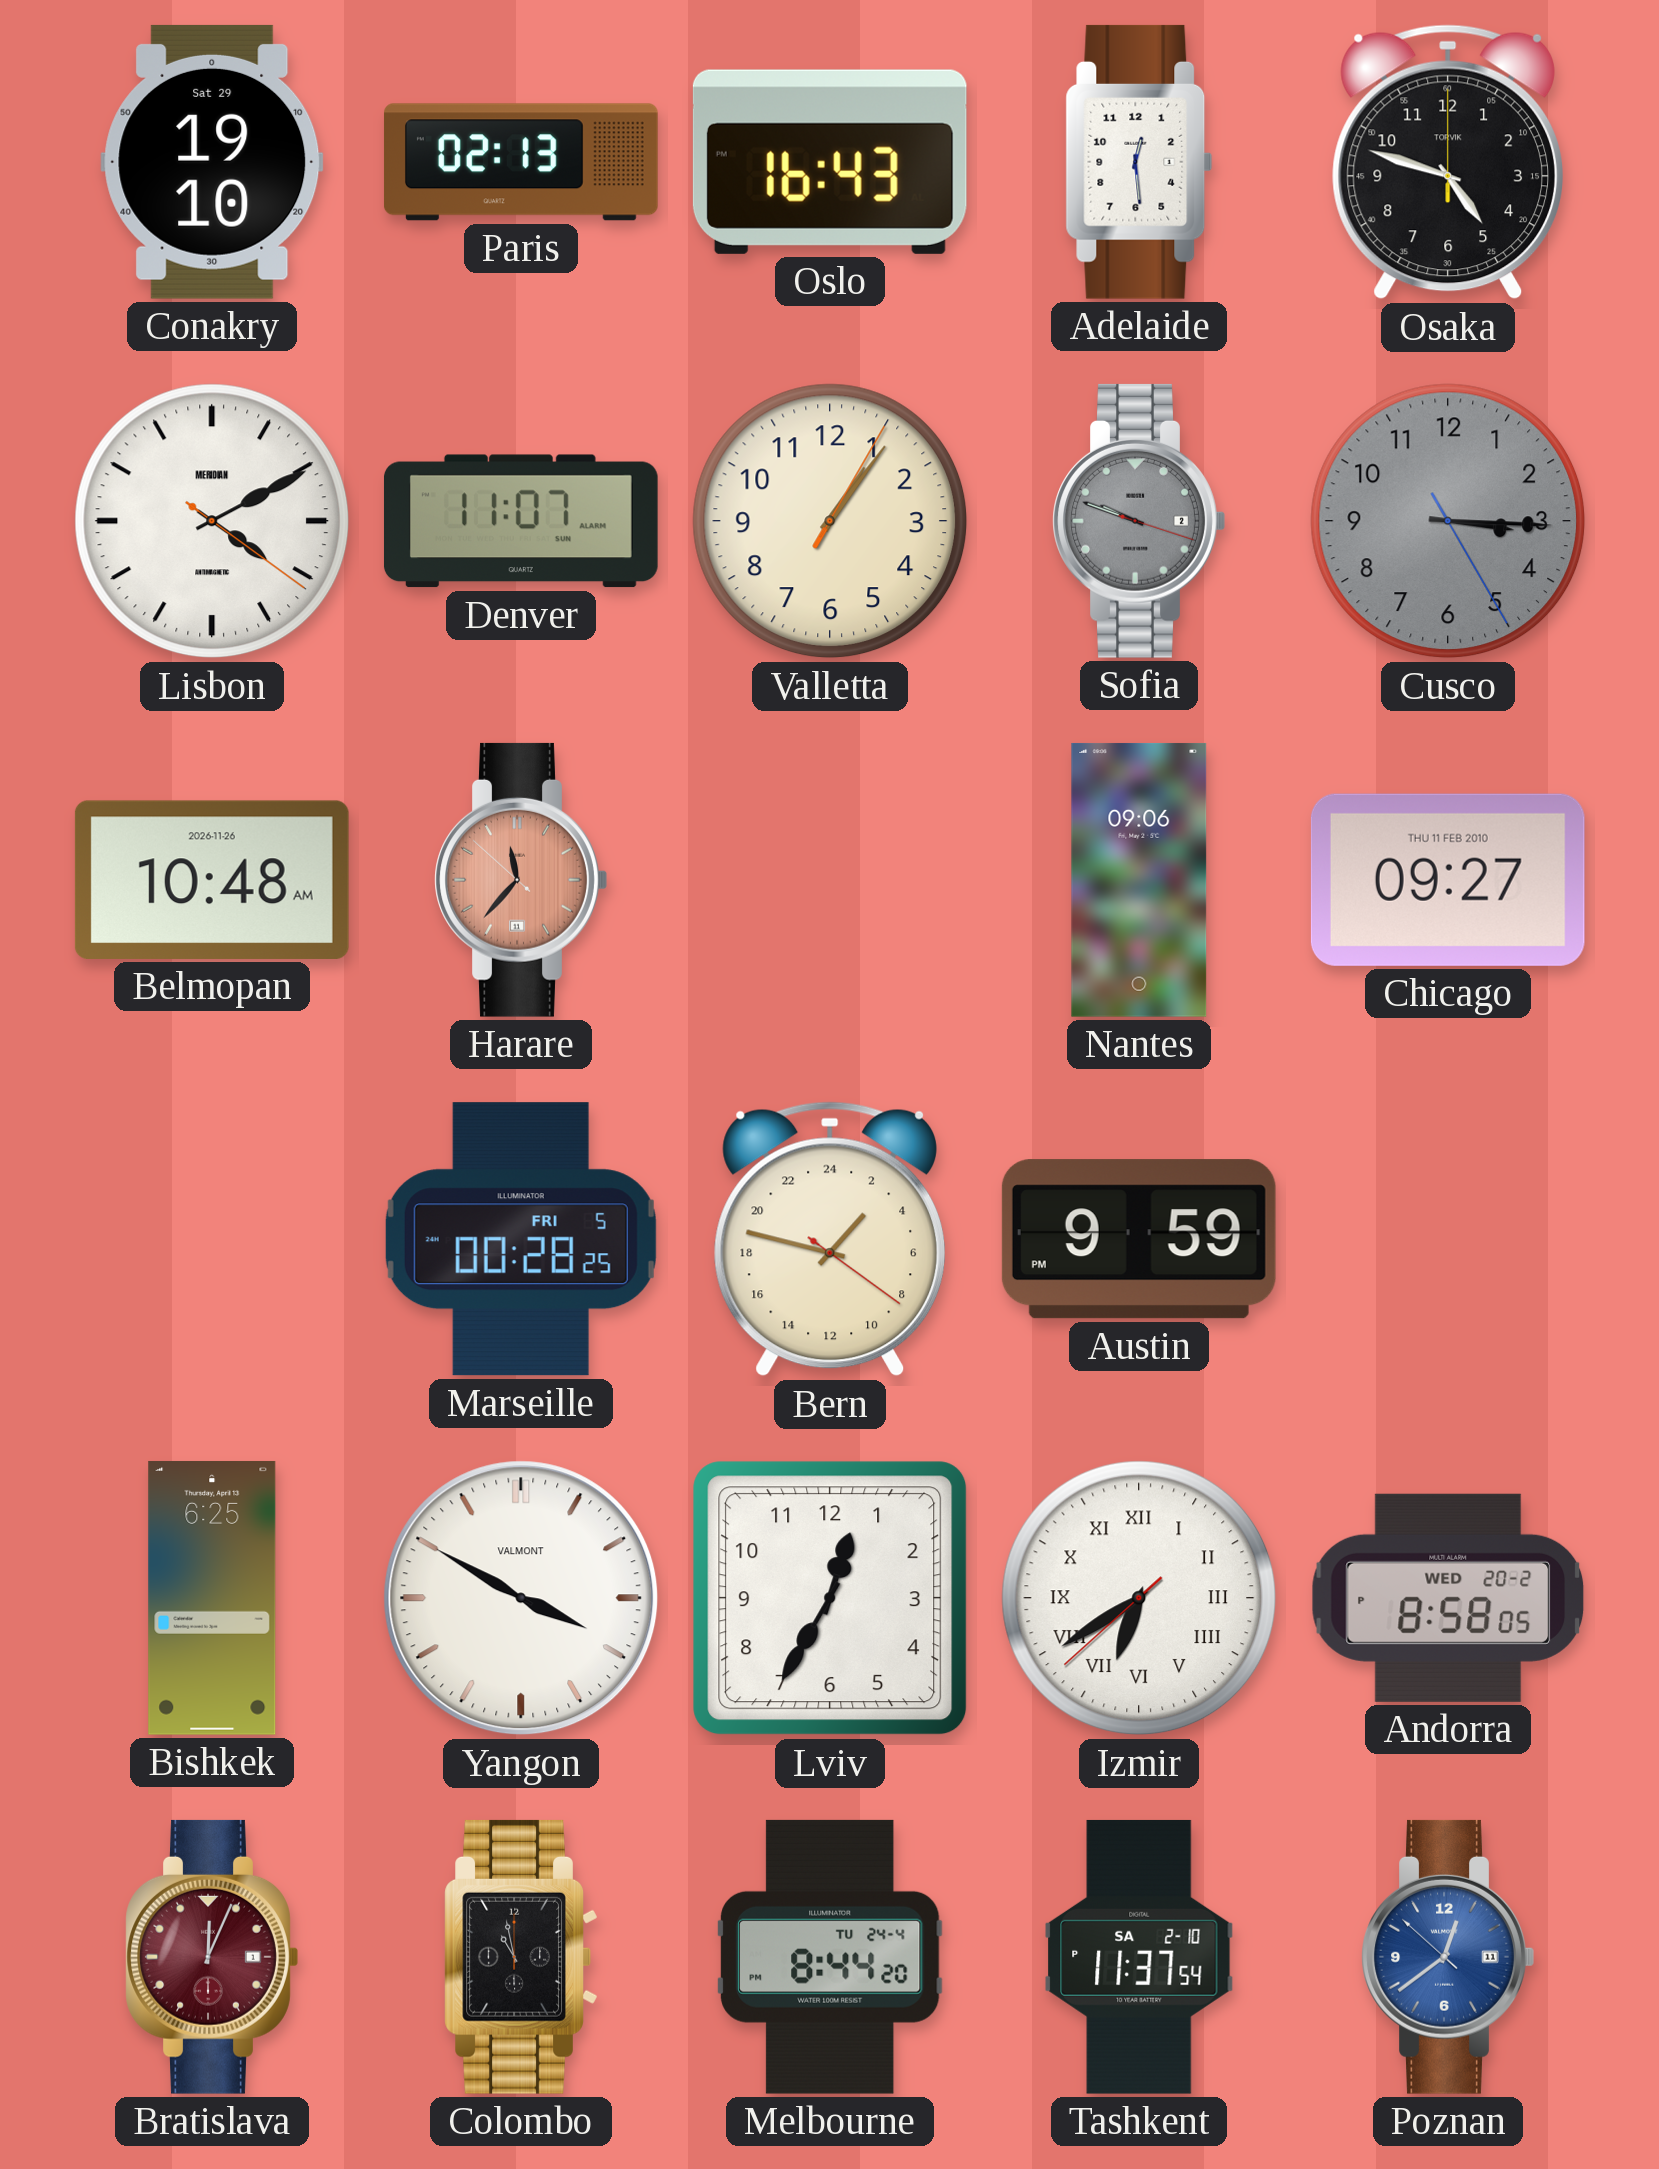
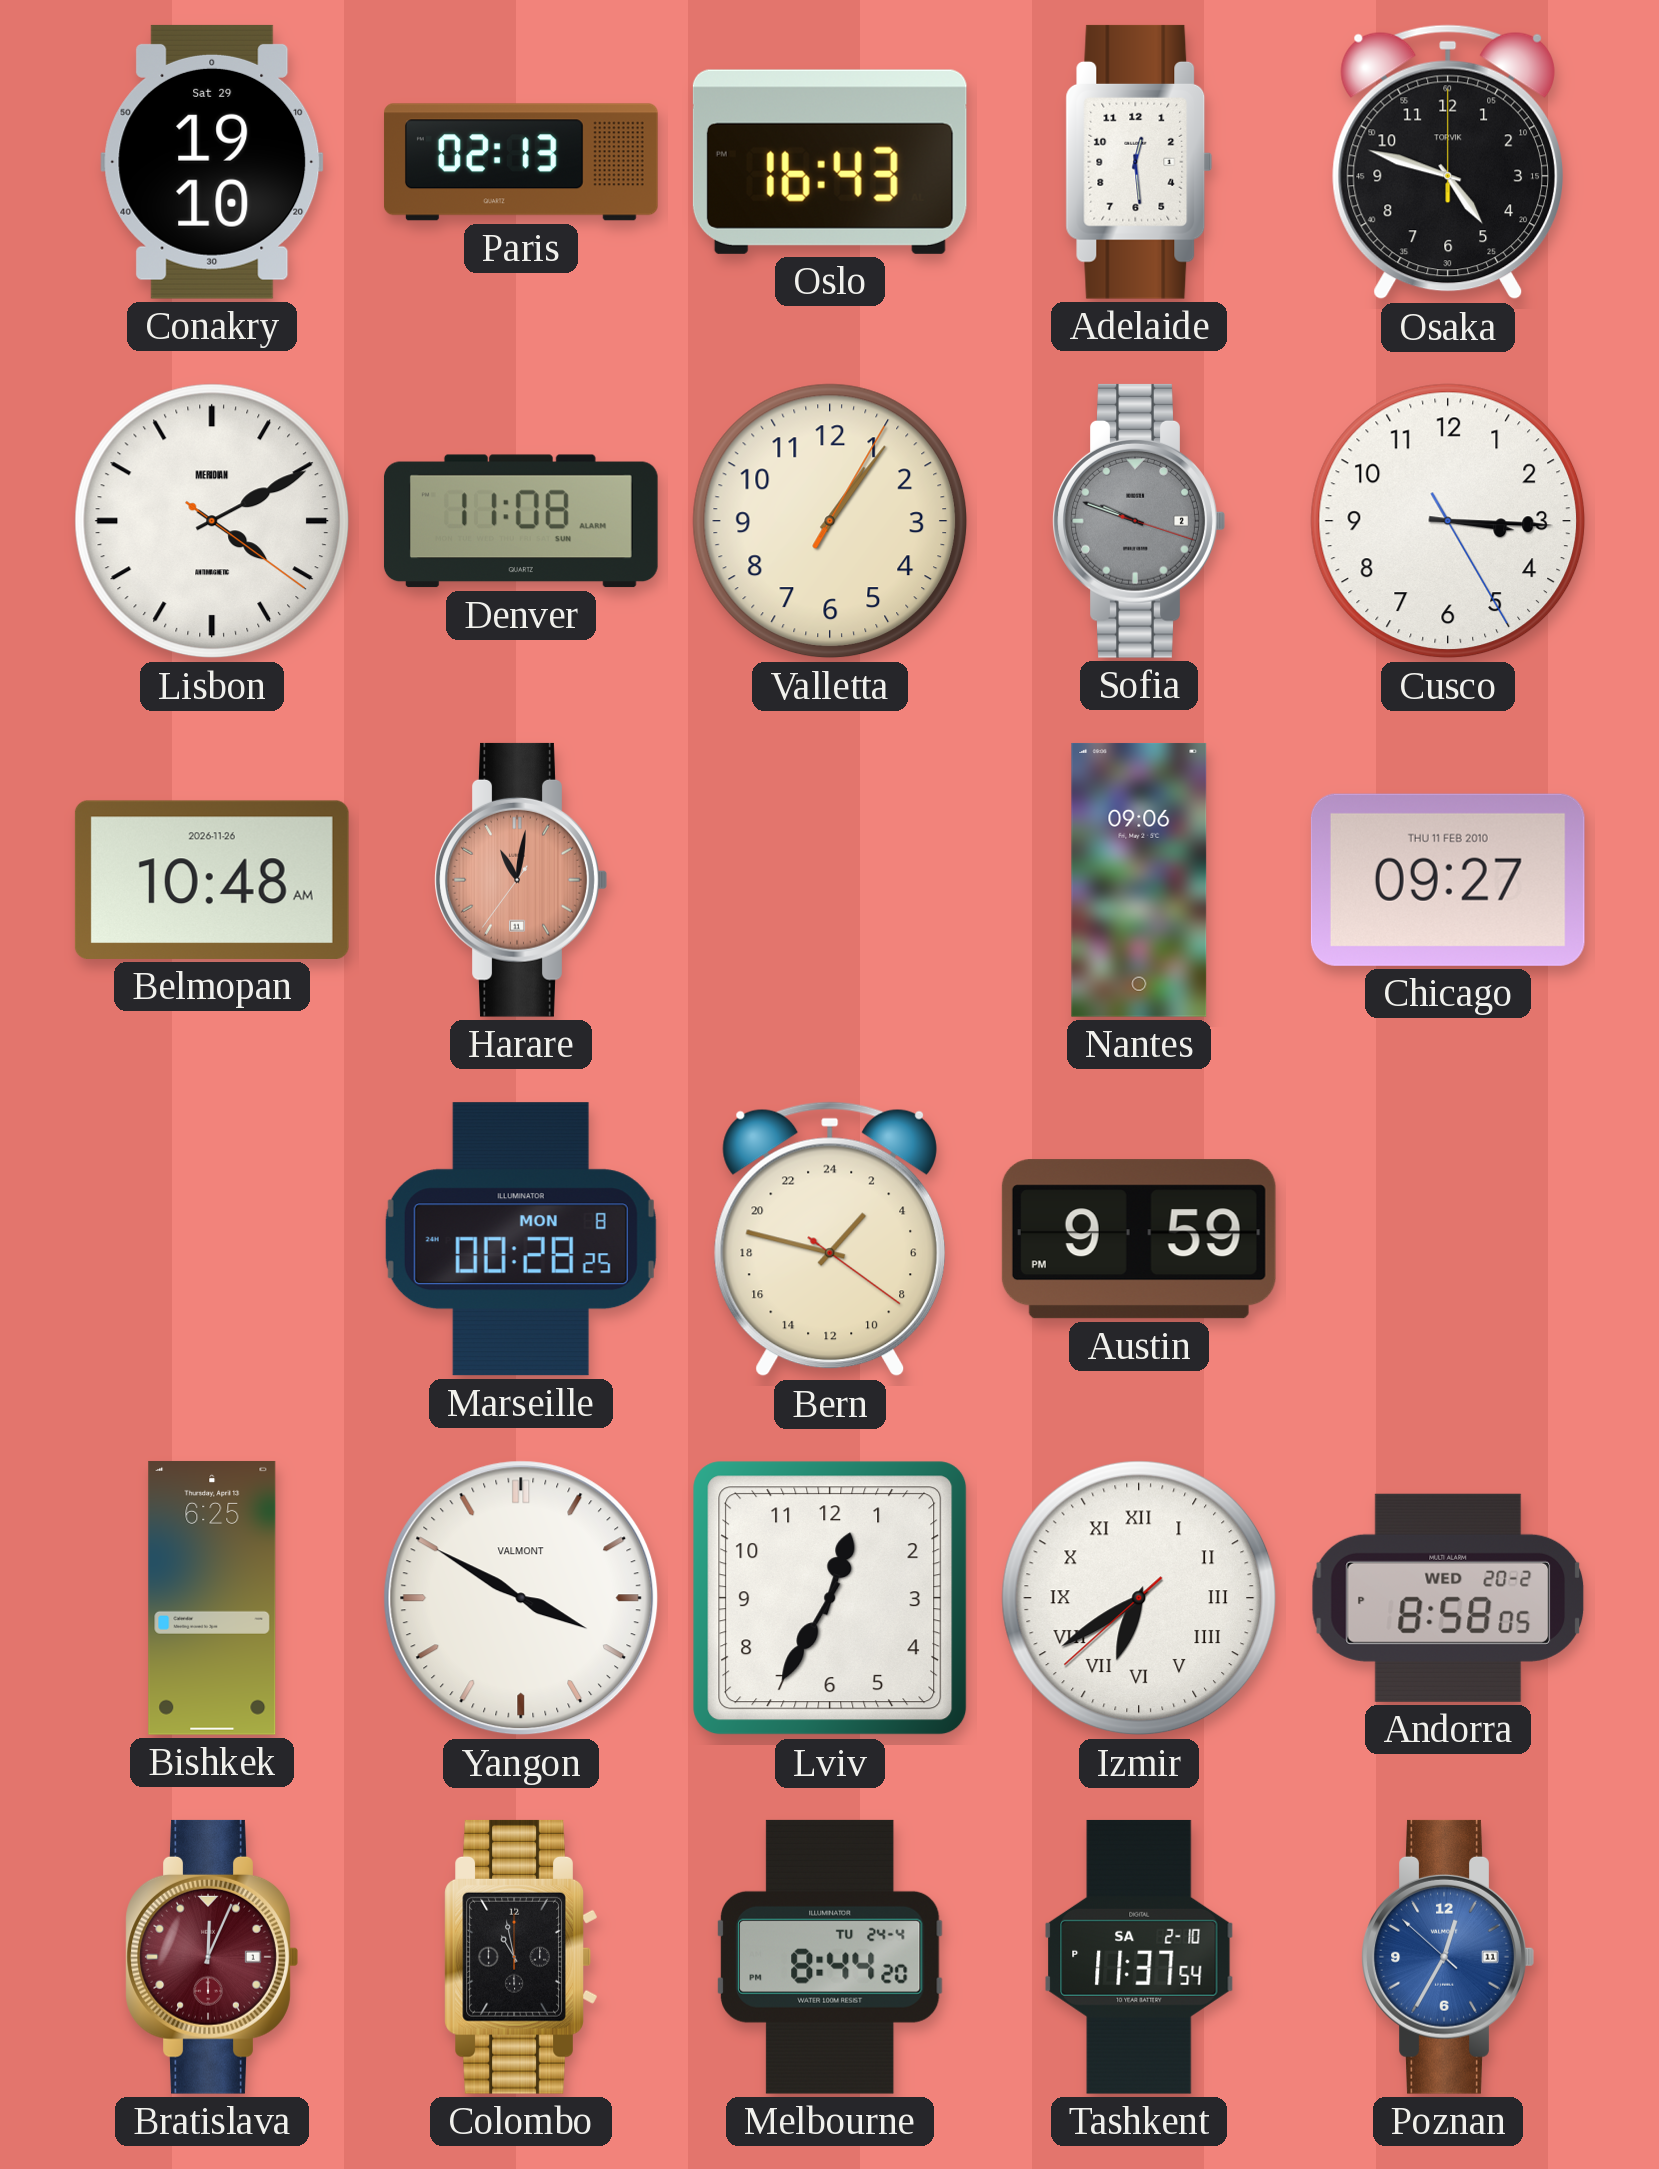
Denver: 11:07 -> 11:08
Cusco dial: grey -> white
Harare: 11:36 -> 11:01
Marseille date: FRI 5 -> MON 8
Poznan: 12:38 -> 12:34
